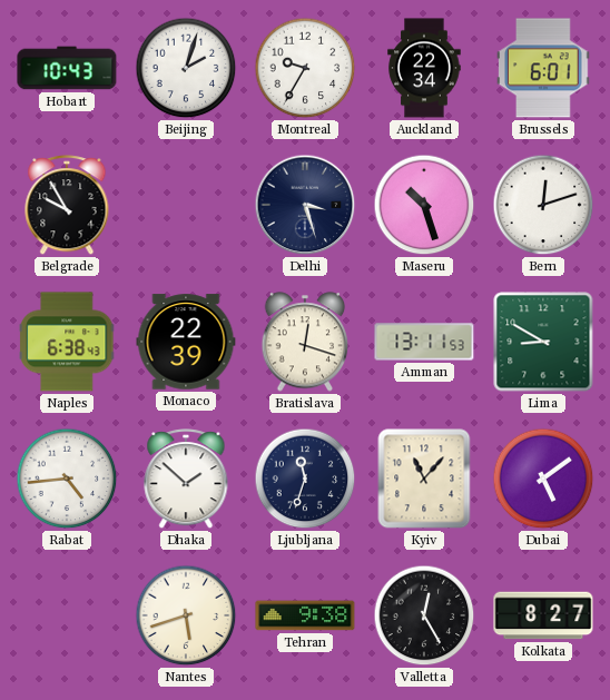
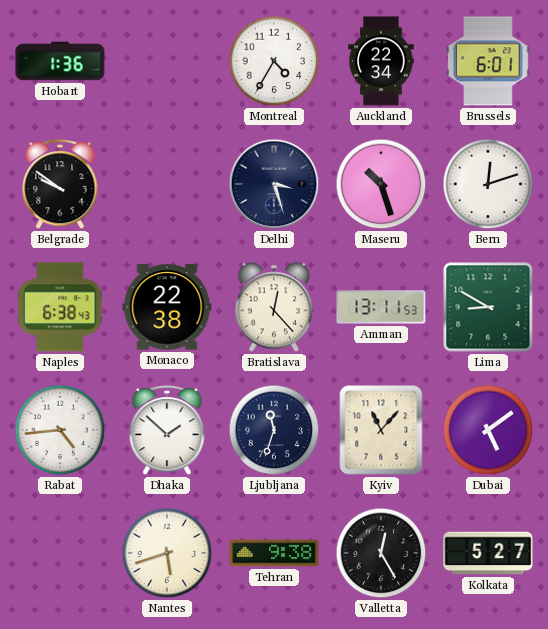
Hobart: 10:43 -> 1:36
Beijing: 2:03 -> none
Montreal: 9:35 -> 4:35
Belgrade: 9:55 -> 9:51
Monaco: 22:39 -> 22:38
Bratislava: 12:18 -> 12:23
Kolkata: 8:27 -> 5:27
